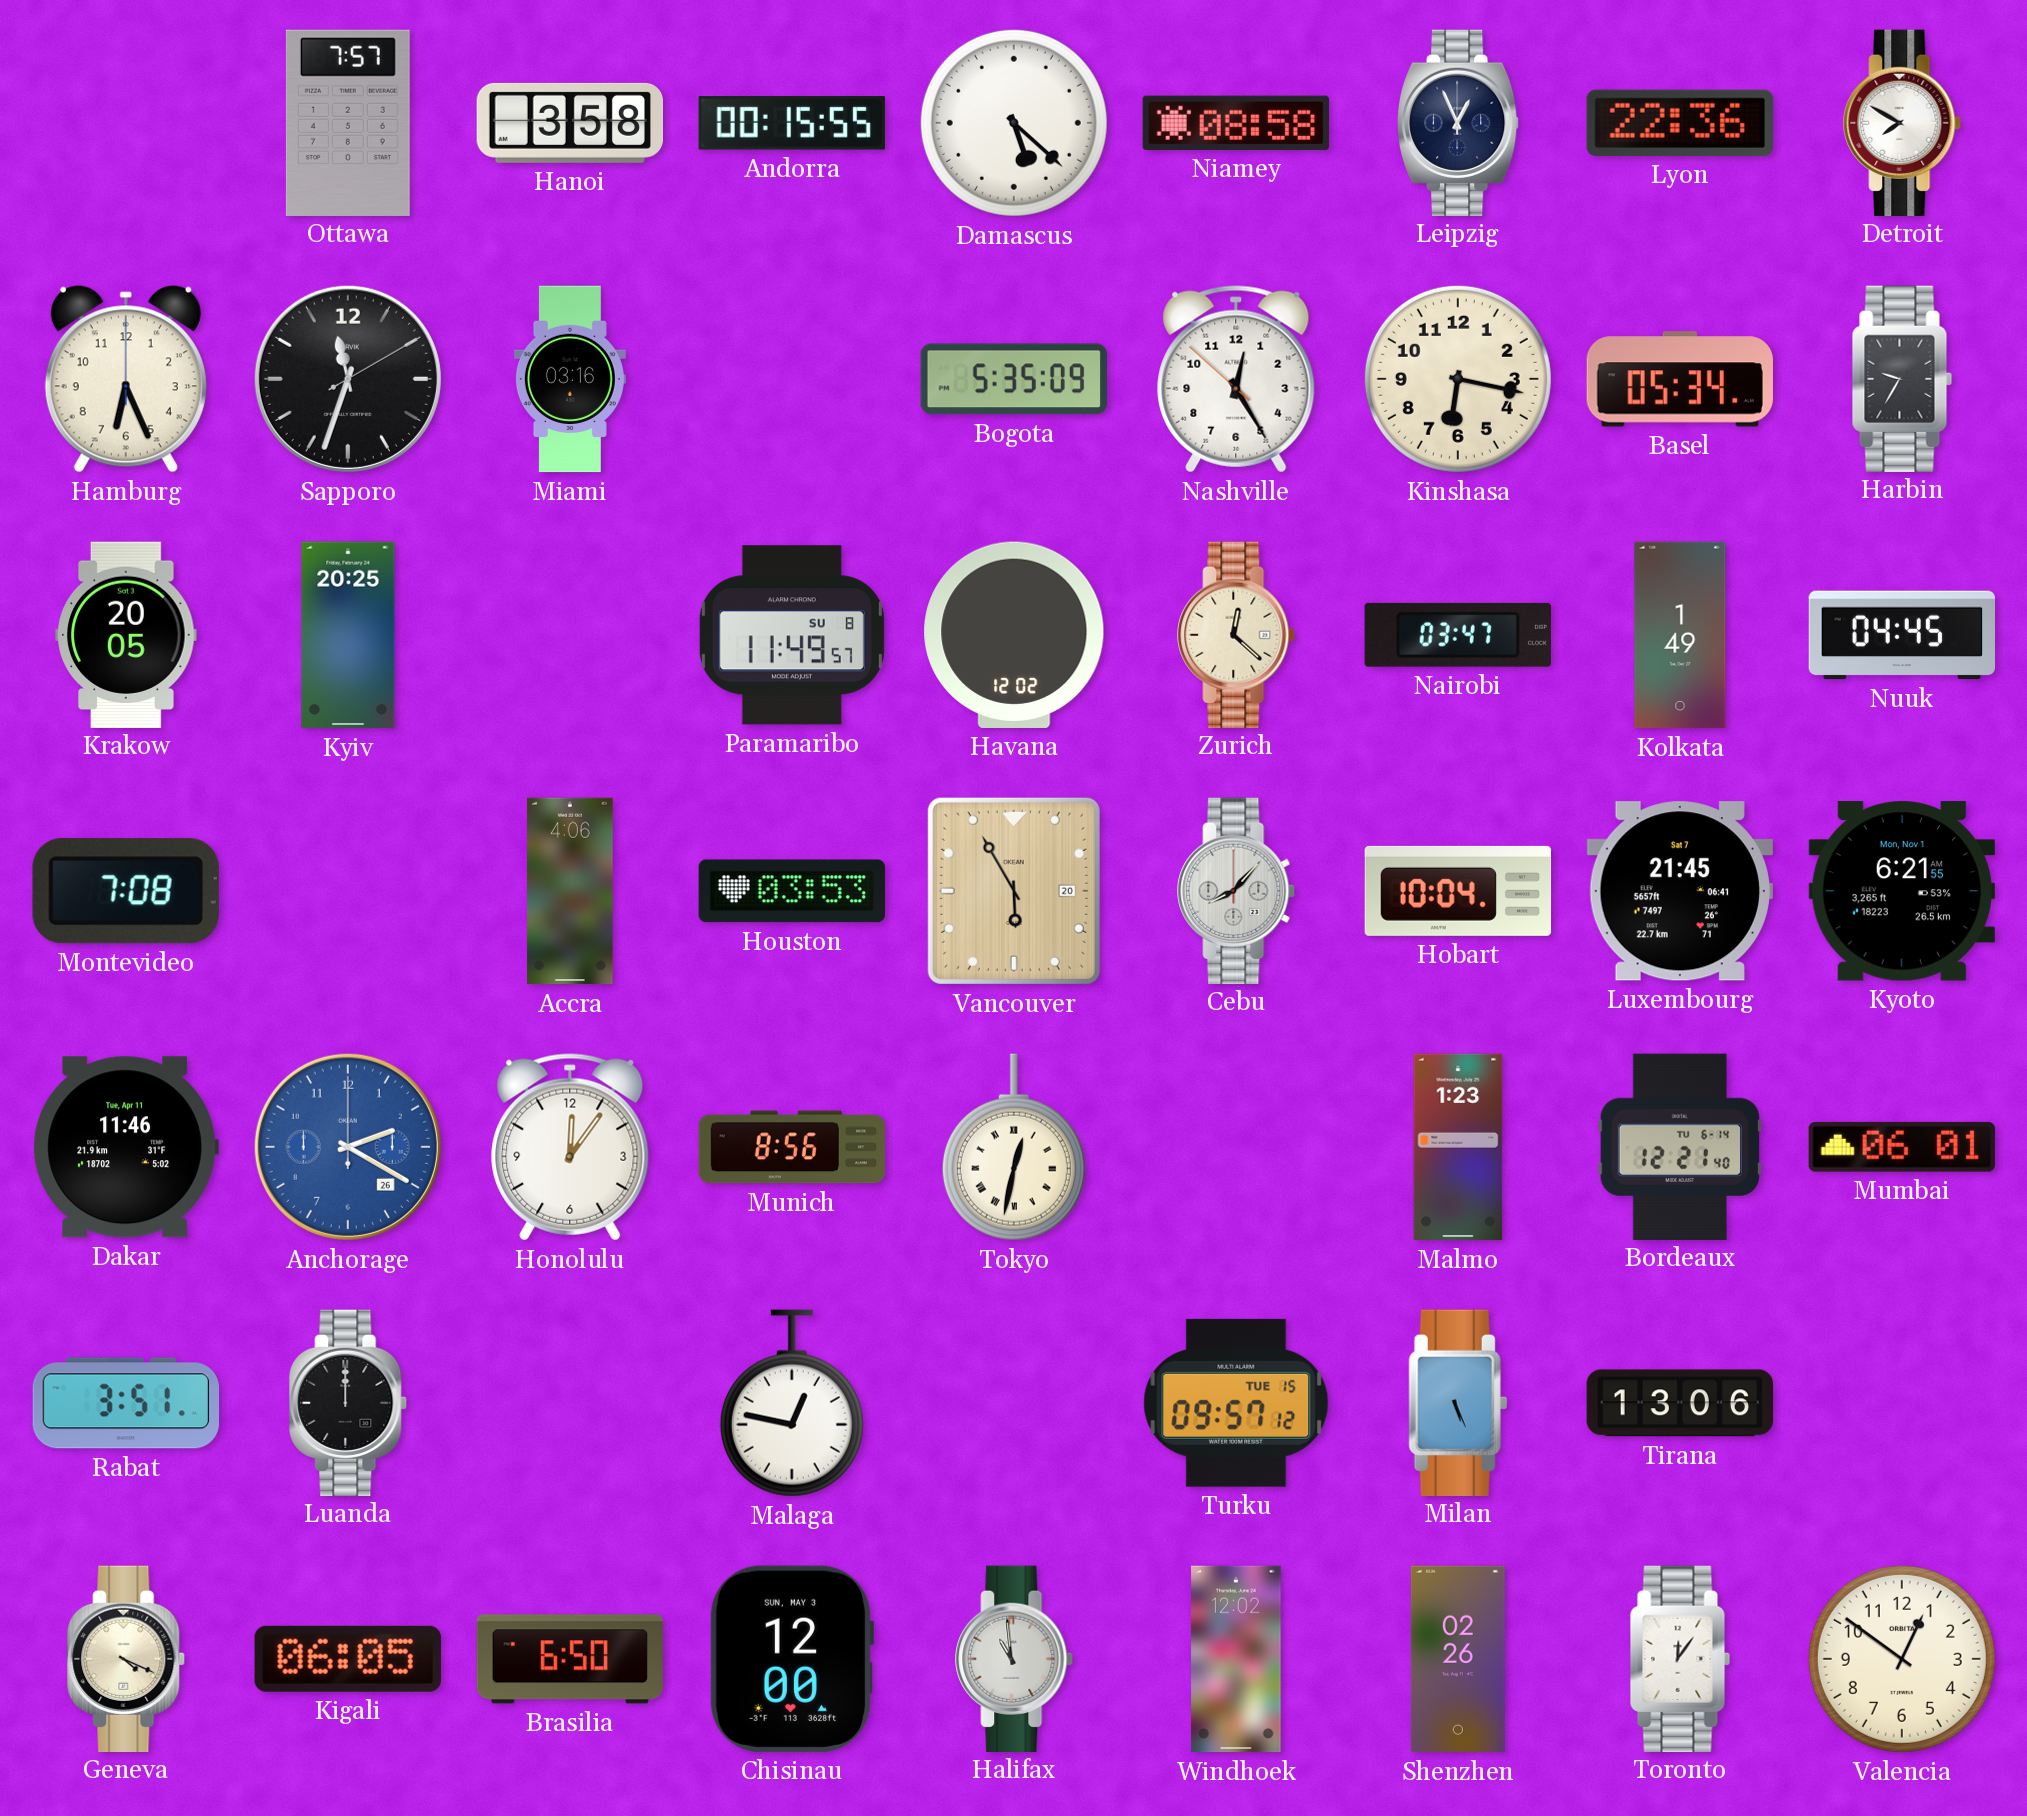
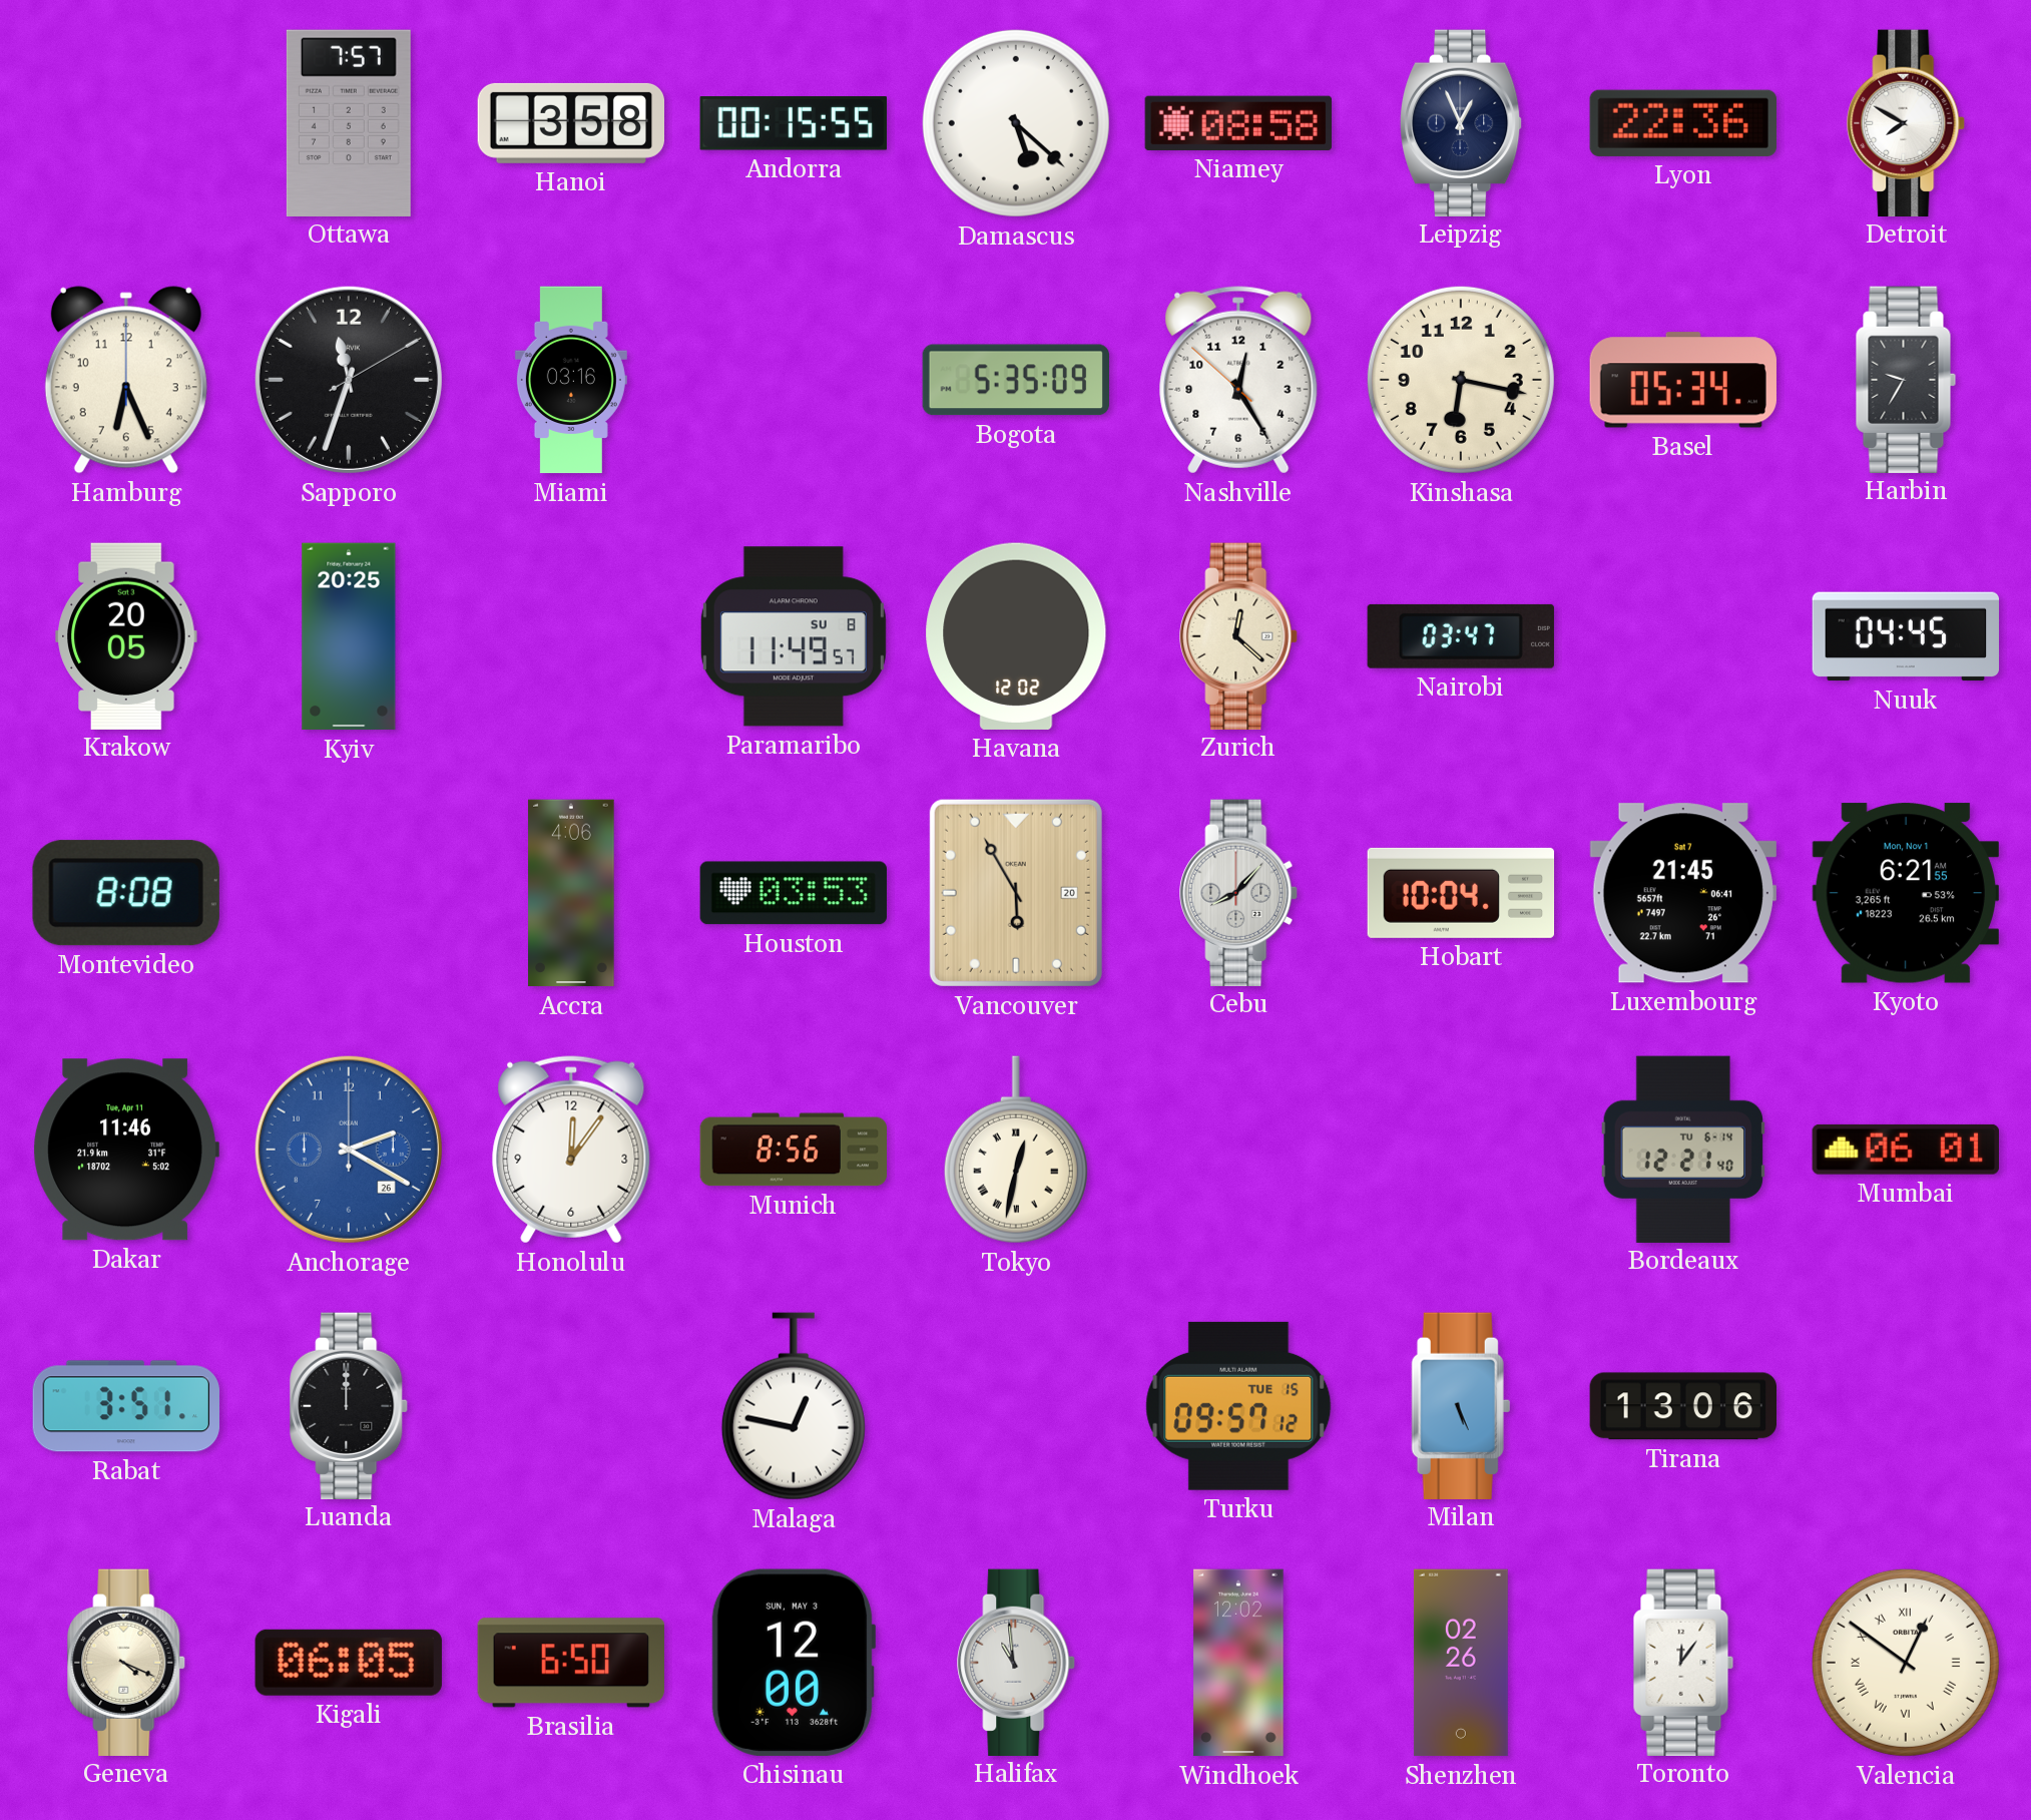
Kolkata: 1:49 -> none
Montevideo: 7:08 -> 8:08
Malmo: 1:23 -> none
Valencia numerals: Arabic -> Roman
